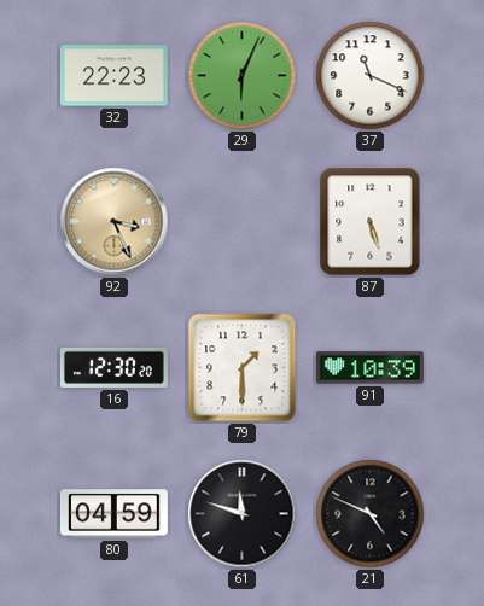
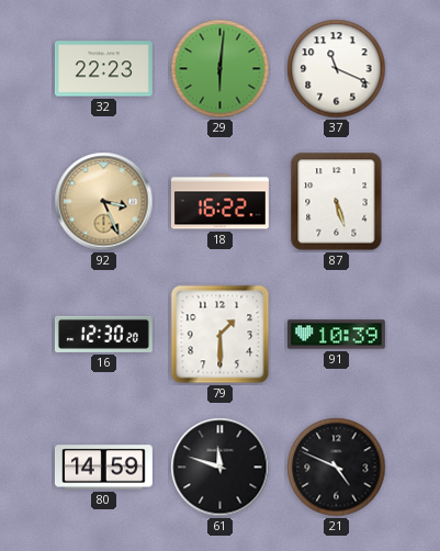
29: 6:04 -> 6:01
18: none -> 16:22
80: 04:59 -> 14:59
